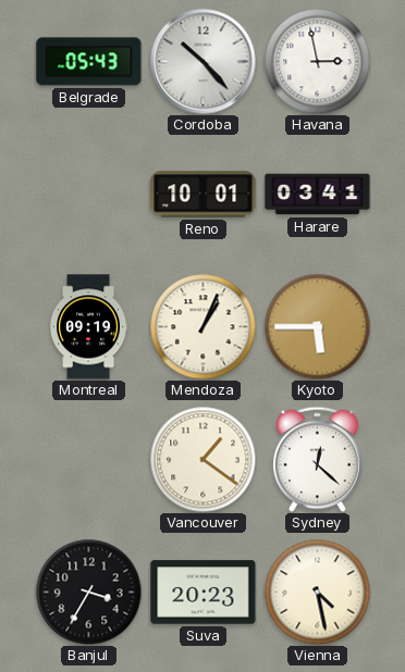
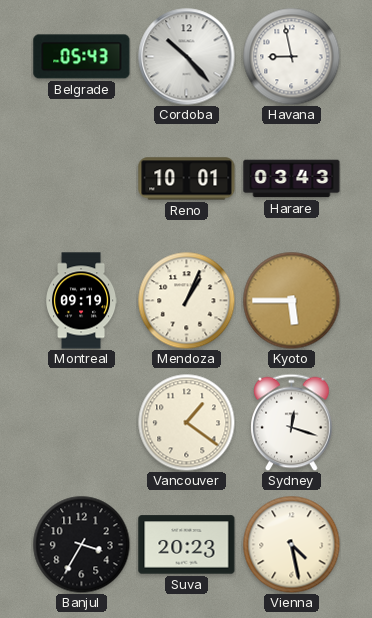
Havana: 2:58 -> 8:58
Harare: 03:41 -> 03:43
Sydney: 12:22 -> 12:18
